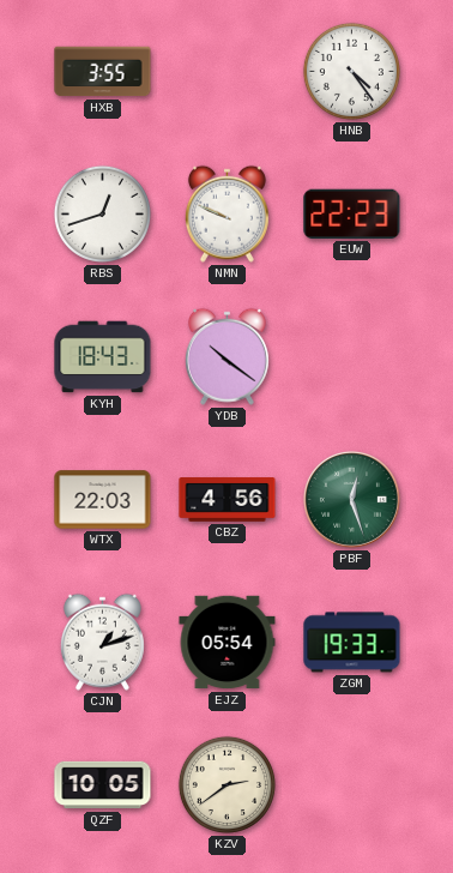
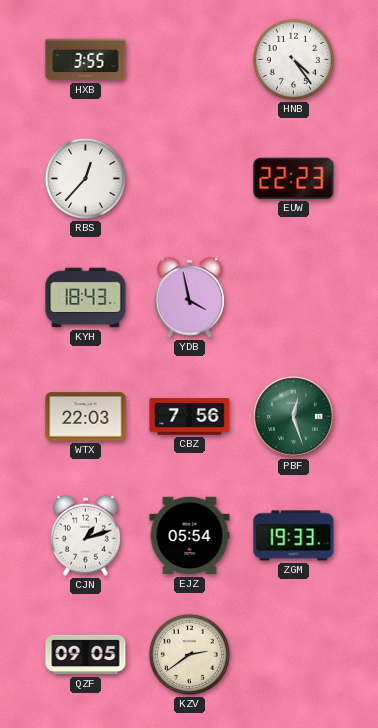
RBS: 12:42 -> 12:37
NMN: 9:49 -> none
YDB: 10:21 -> 3:58
CBZ: 4:56 -> 7:56
QZF: 10:05 -> 09:05
